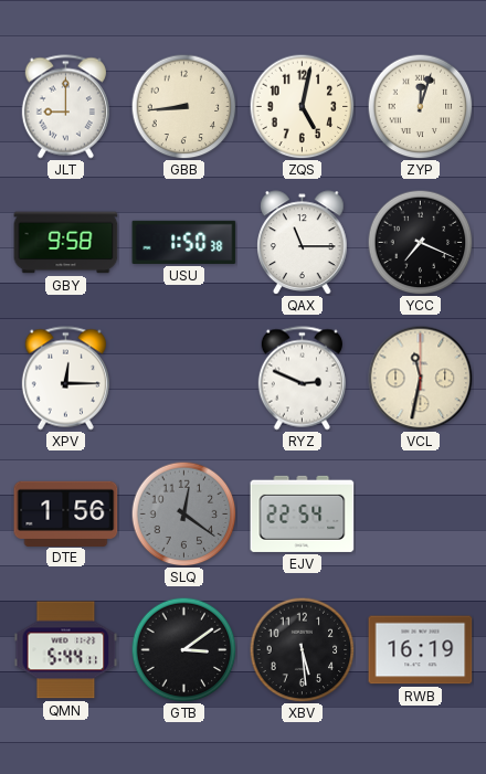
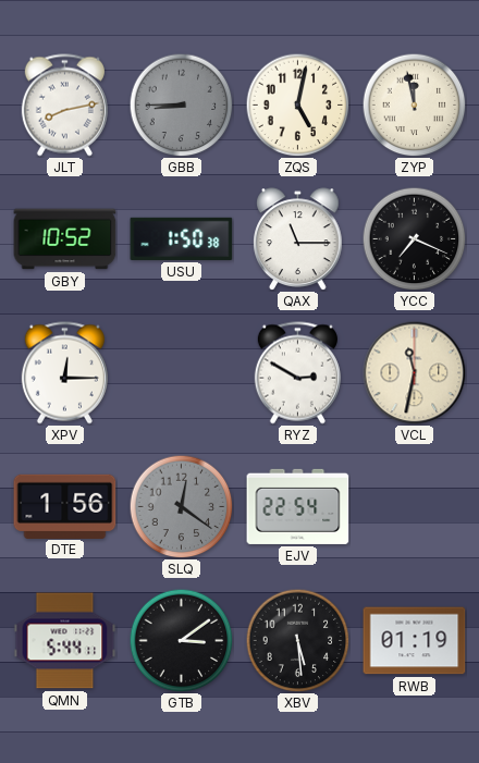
JLT: 9:00 -> 8:13
GBB: 8:44 -> 8:45
GBB dial: cream -> grey
ZYP: 12:03 -> 11:58
GBY: 9:58 -> 10:52
RYZ: 2:49 -> 2:50
RWB: 16:19 -> 01:19
